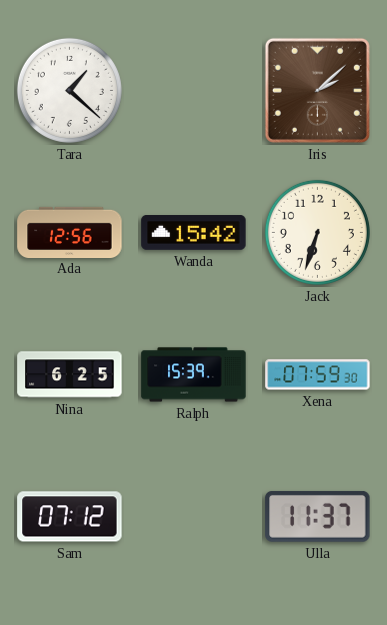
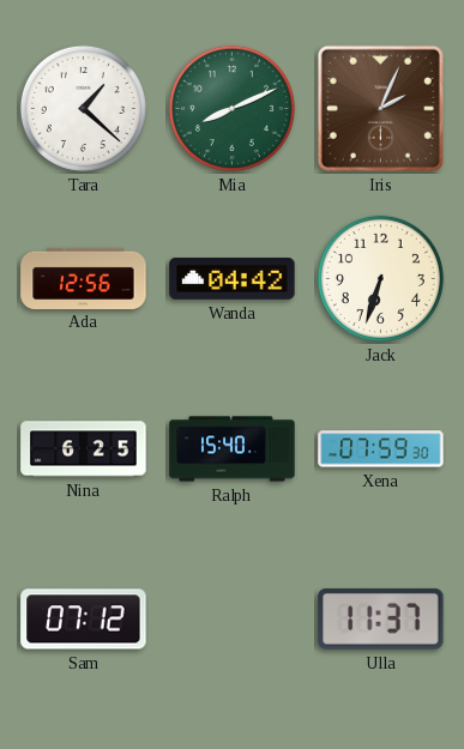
Mia: none -> 8:11
Iris: 2:08 -> 2:04
Wanda: 15:42 -> 04:42
Ralph: 15:39 -> 15:40
